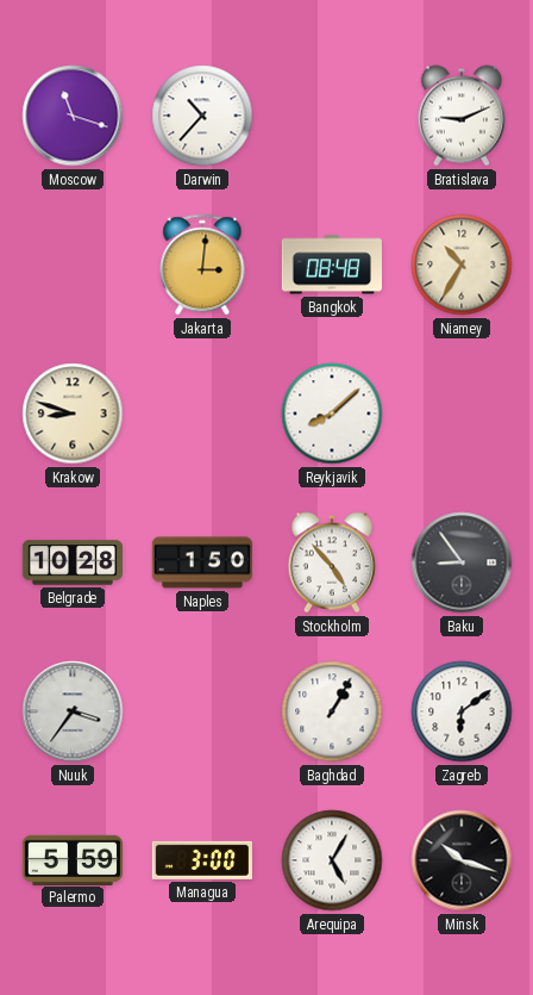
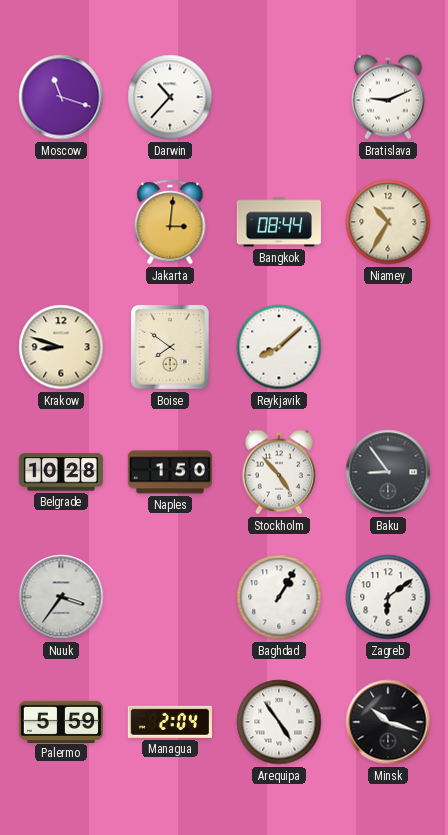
Bangkok: 08:48 -> 08:44
Boise: none -> 7:51
Managua: 3:00 -> 2:04
Arequipa: 5:05 -> 4:54
